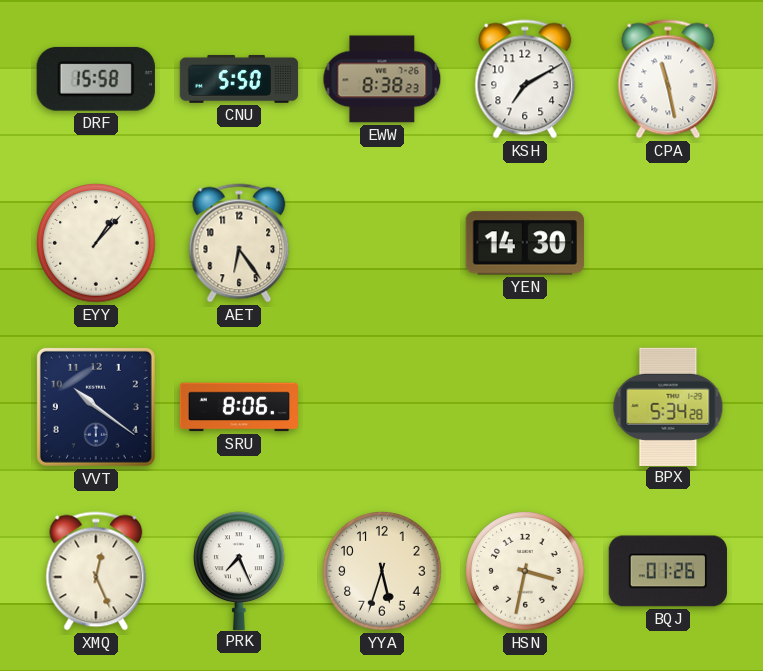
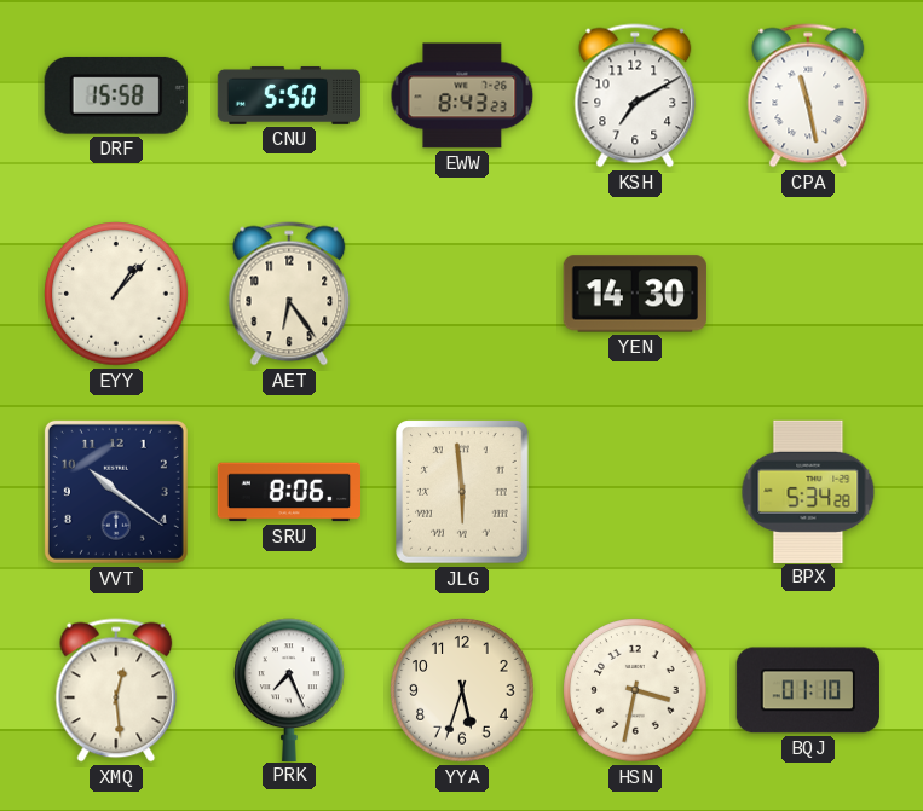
EWW: 8:38 -> 8:43
JLG: none -> 5:59
XMQ: 12:26 -> 12:29
BQJ: 01:26 -> 01:10
